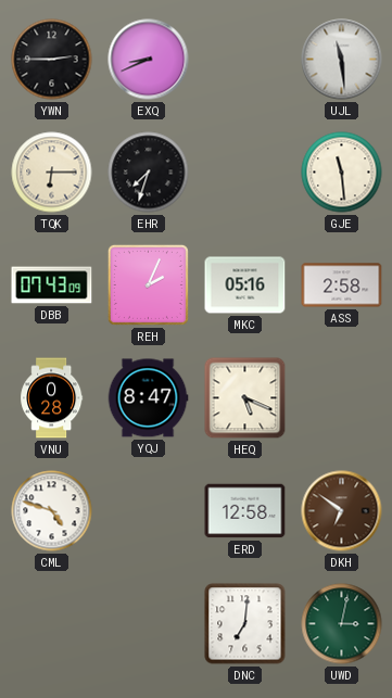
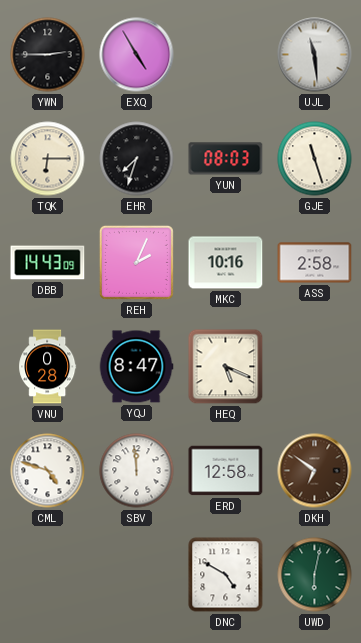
EXQ: 8:41 -> 4:55
YUN: none -> 08:03
GJE: 11:29 -> 11:27
DBB: 07:43 -> 14:43
MKC: 05:16 -> 10:16
SBV: none -> 11:59
DNC: 7:01 -> 4:50
UWD: 3:02 -> 6:02
